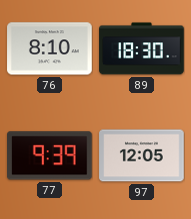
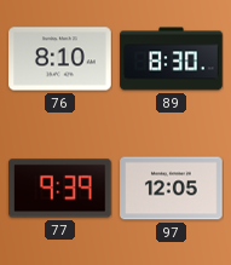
89: 18:30 -> 8:30
